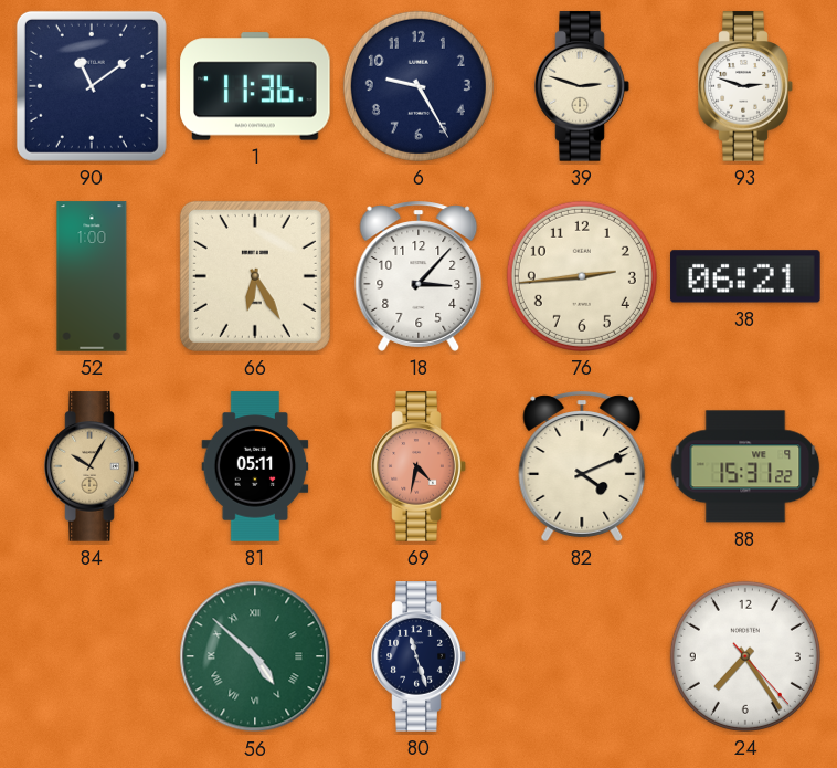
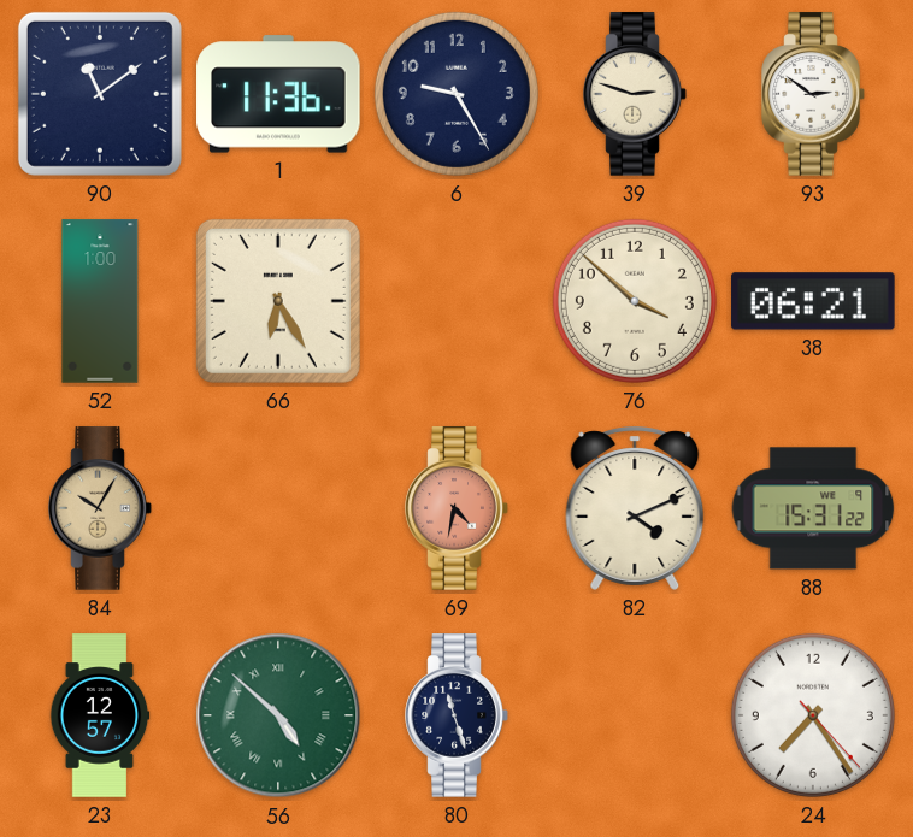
93: 2:48 -> 2:51
18: 3:07 -> none
76: 2:44 -> 3:52
81: 05:11 -> none
23: none -> 12:57
